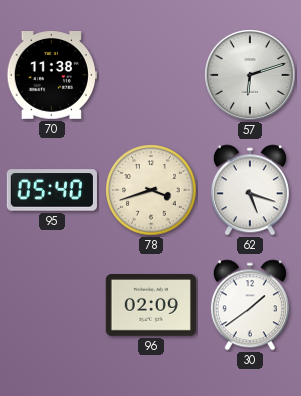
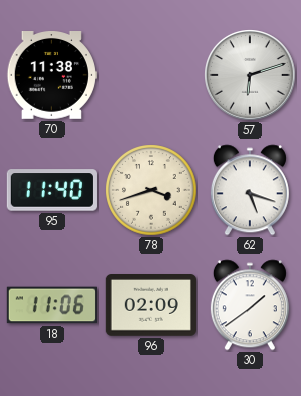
95: 05:40 -> 11:40
18: none -> 11:06
